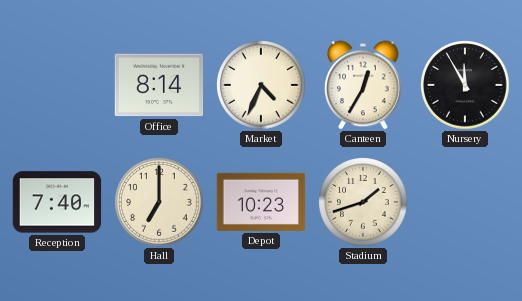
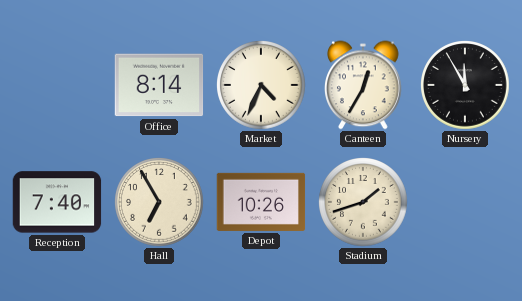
Hall: 7:00 -> 6:55
Depot: 10:23 -> 10:26
